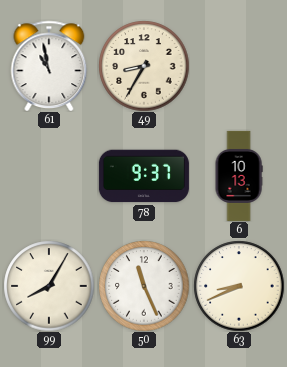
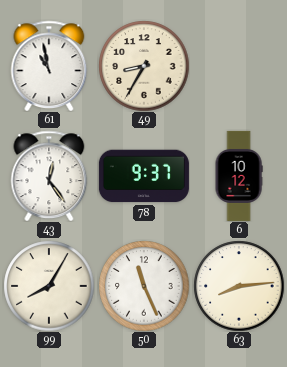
43: none -> 12:24
6: 10:13 -> 10:12
63: 8:41 -> 8:14
